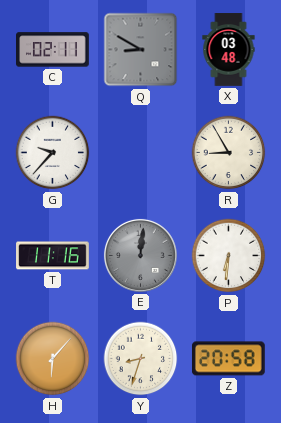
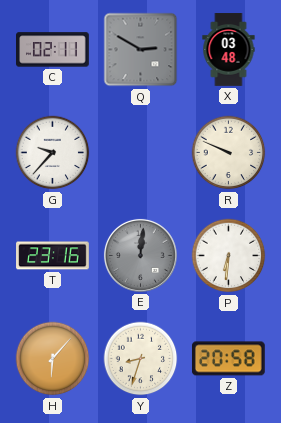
Q: 8:50 -> 2:50
R: 8:55 -> 9:49
T: 11:16 -> 23:16
